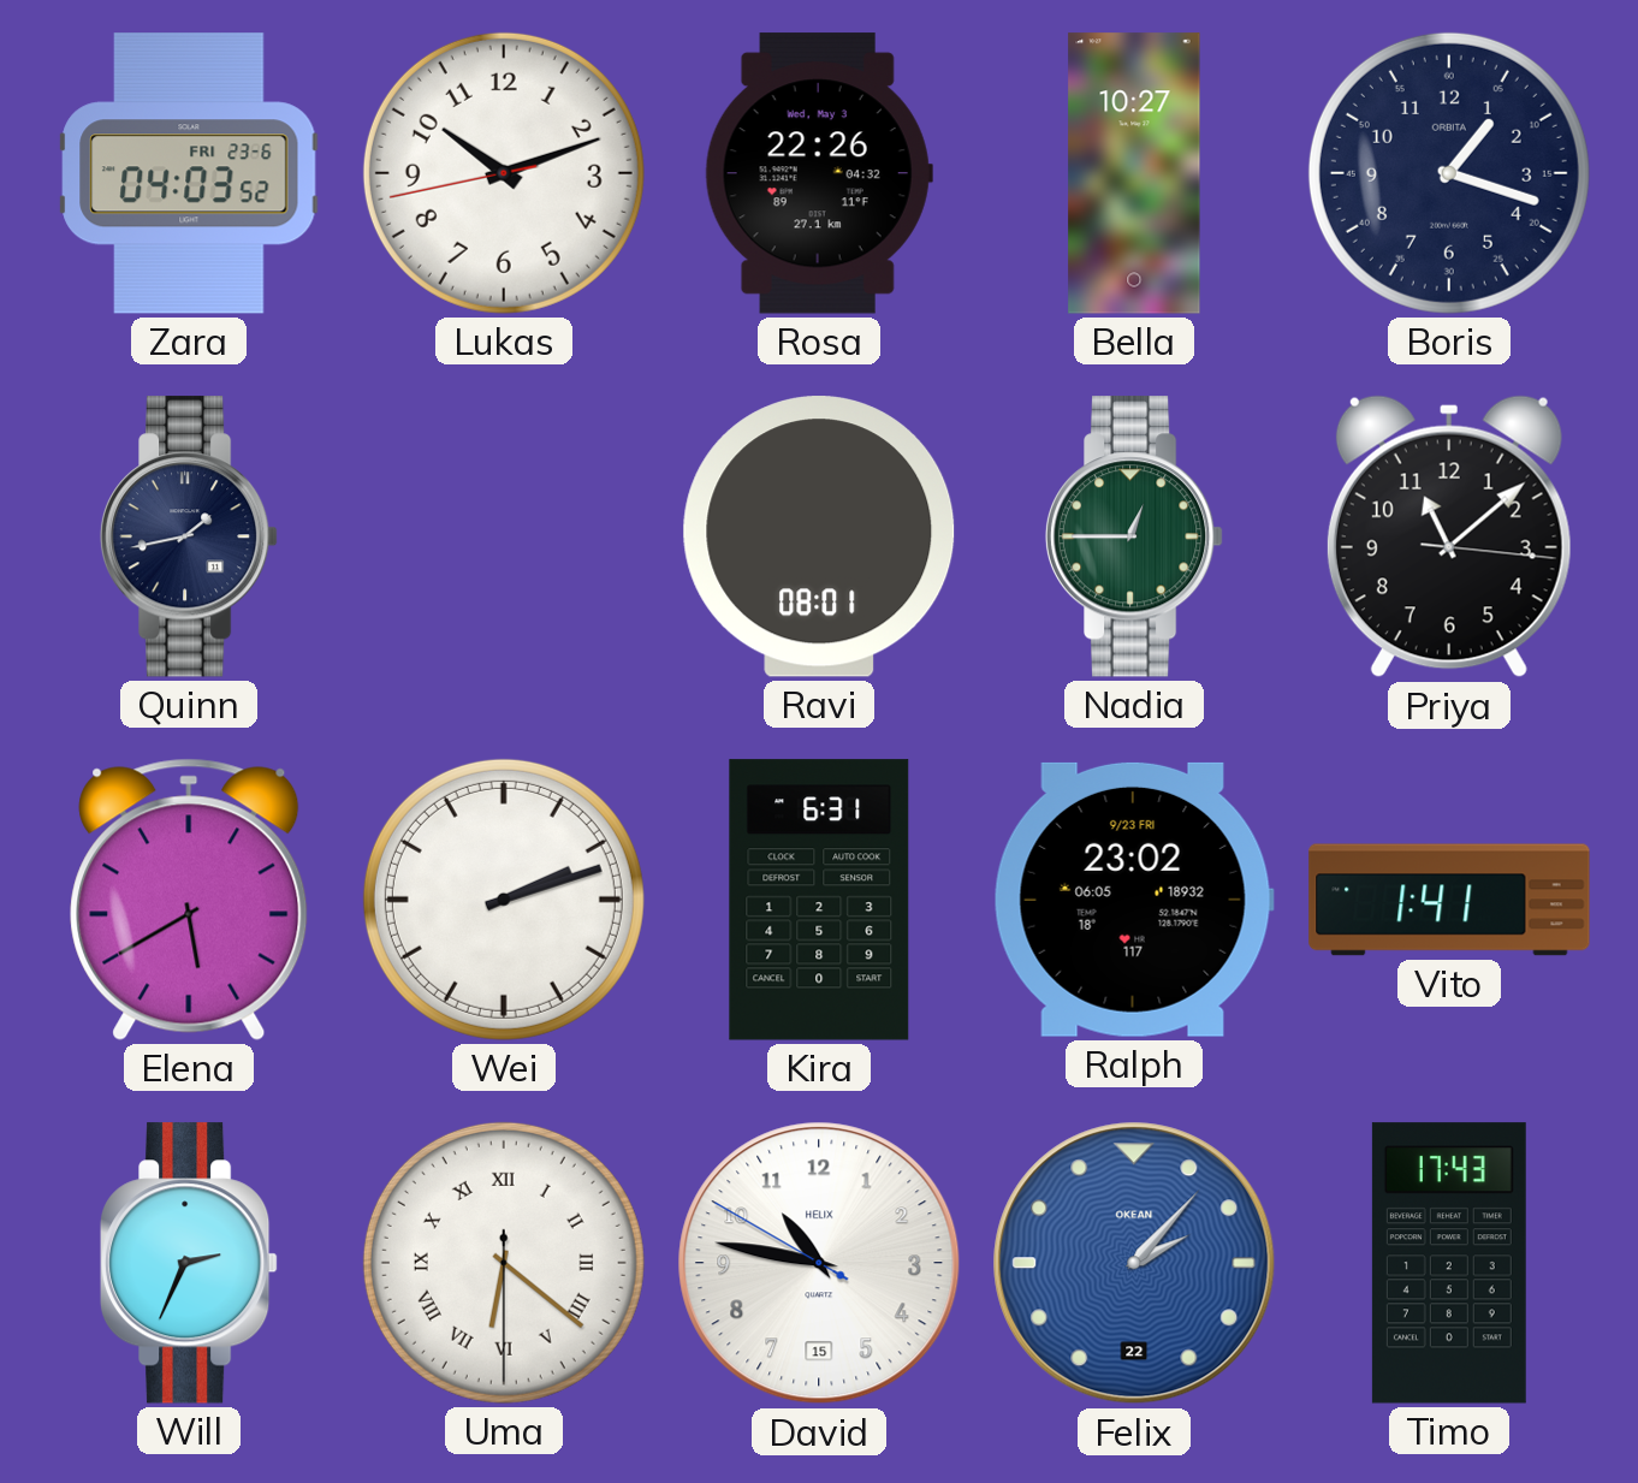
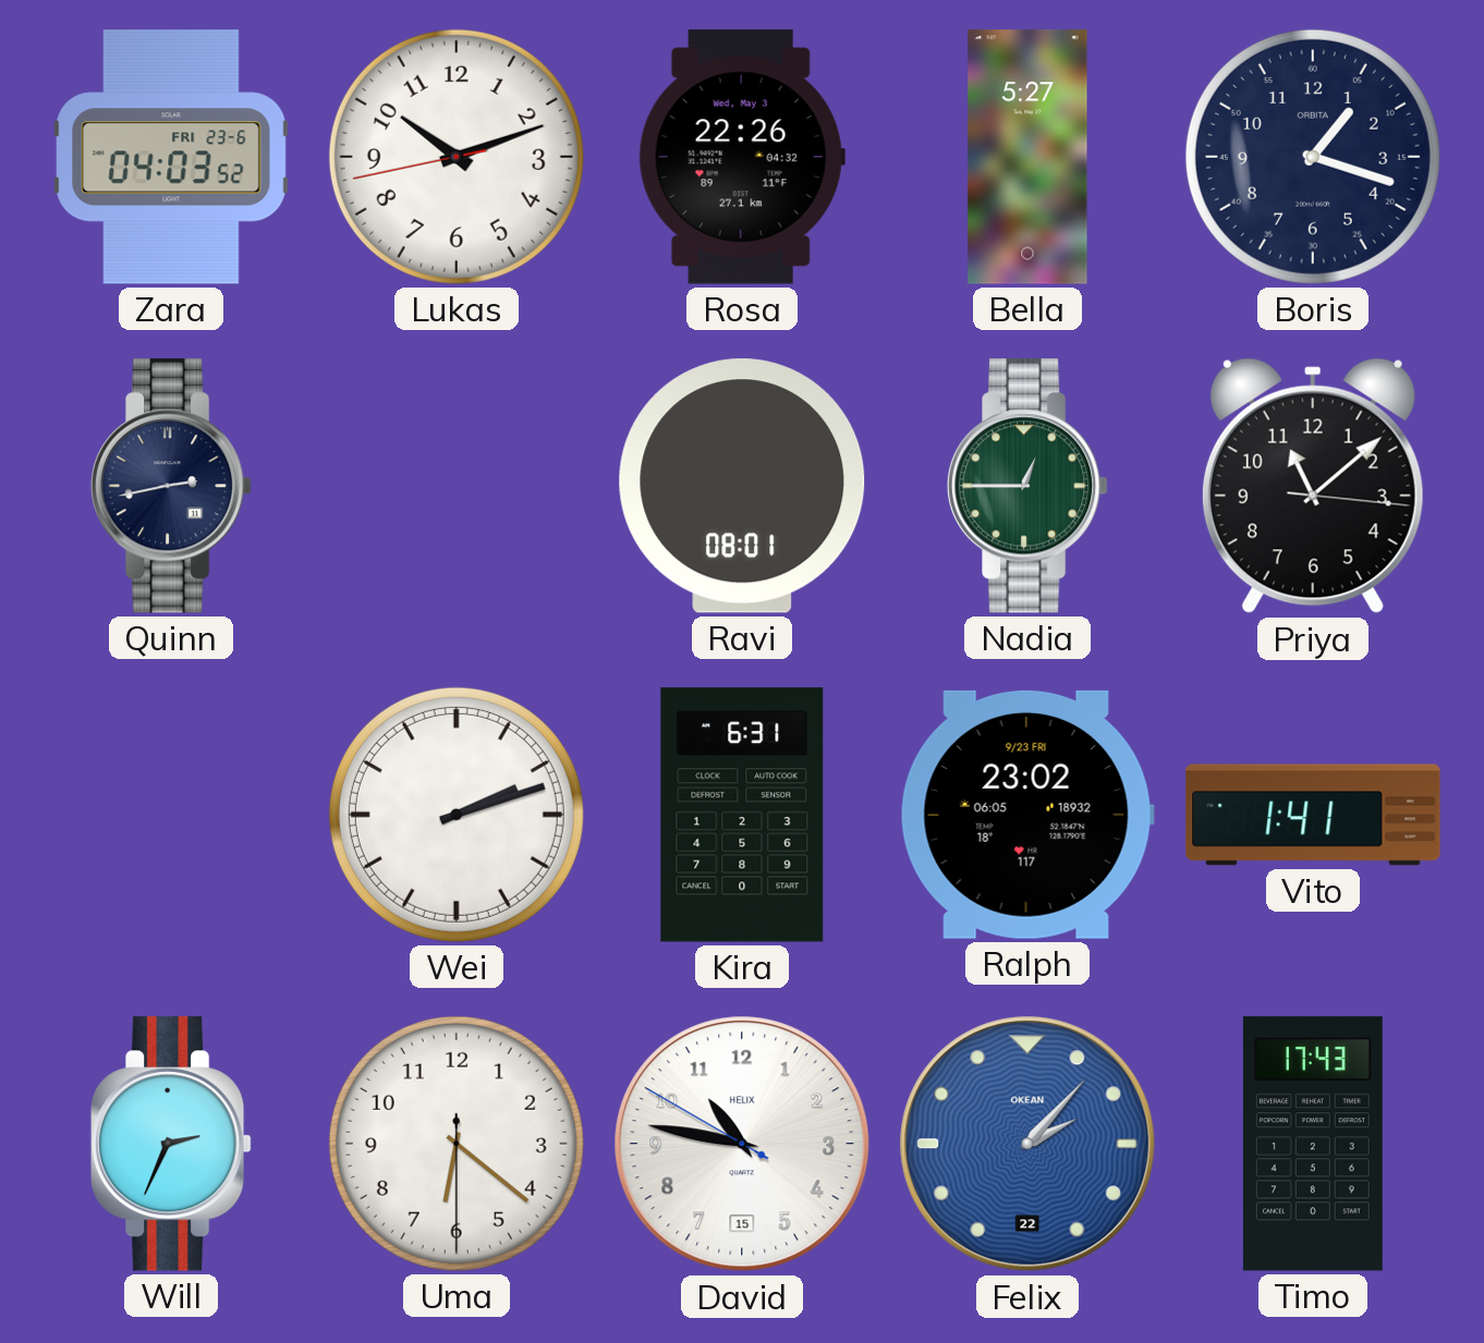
Bella: 10:27 -> 5:27
Quinn: 1:43 -> 2:43
Elena: 5:40 -> none
Uma numerals: Roman -> Arabic
